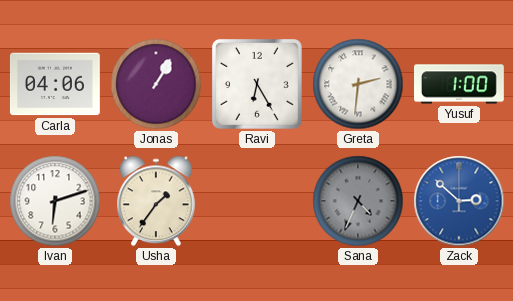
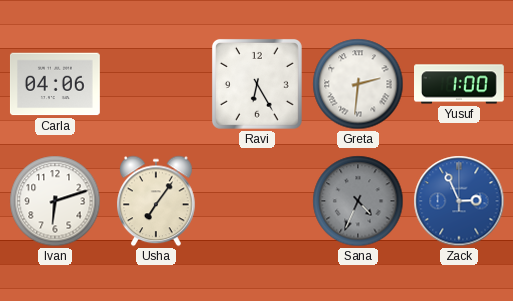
Jonas: 1:05 -> none
Usha: 1:36 -> 7:06
Zack: 2:52 -> 2:56
